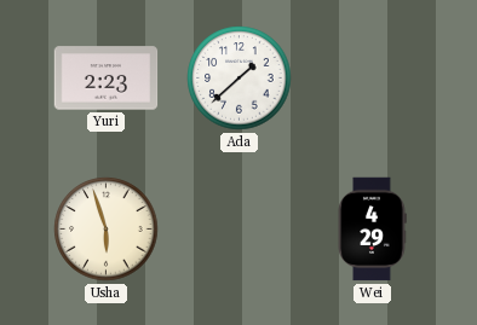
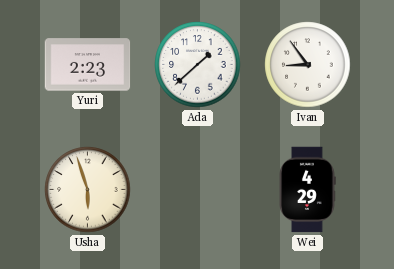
Ivan: none -> 8:54
